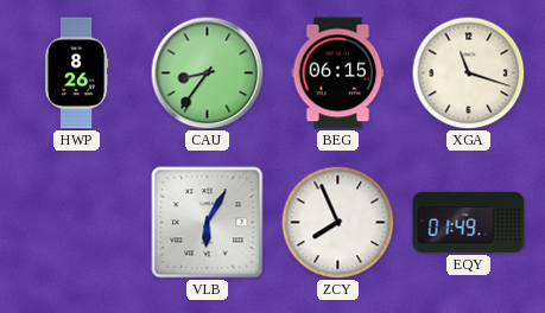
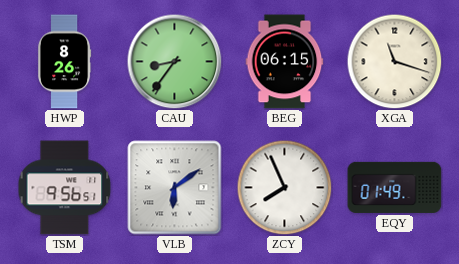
TSM: none -> 9:56
VLB: 6:05 -> 6:09
